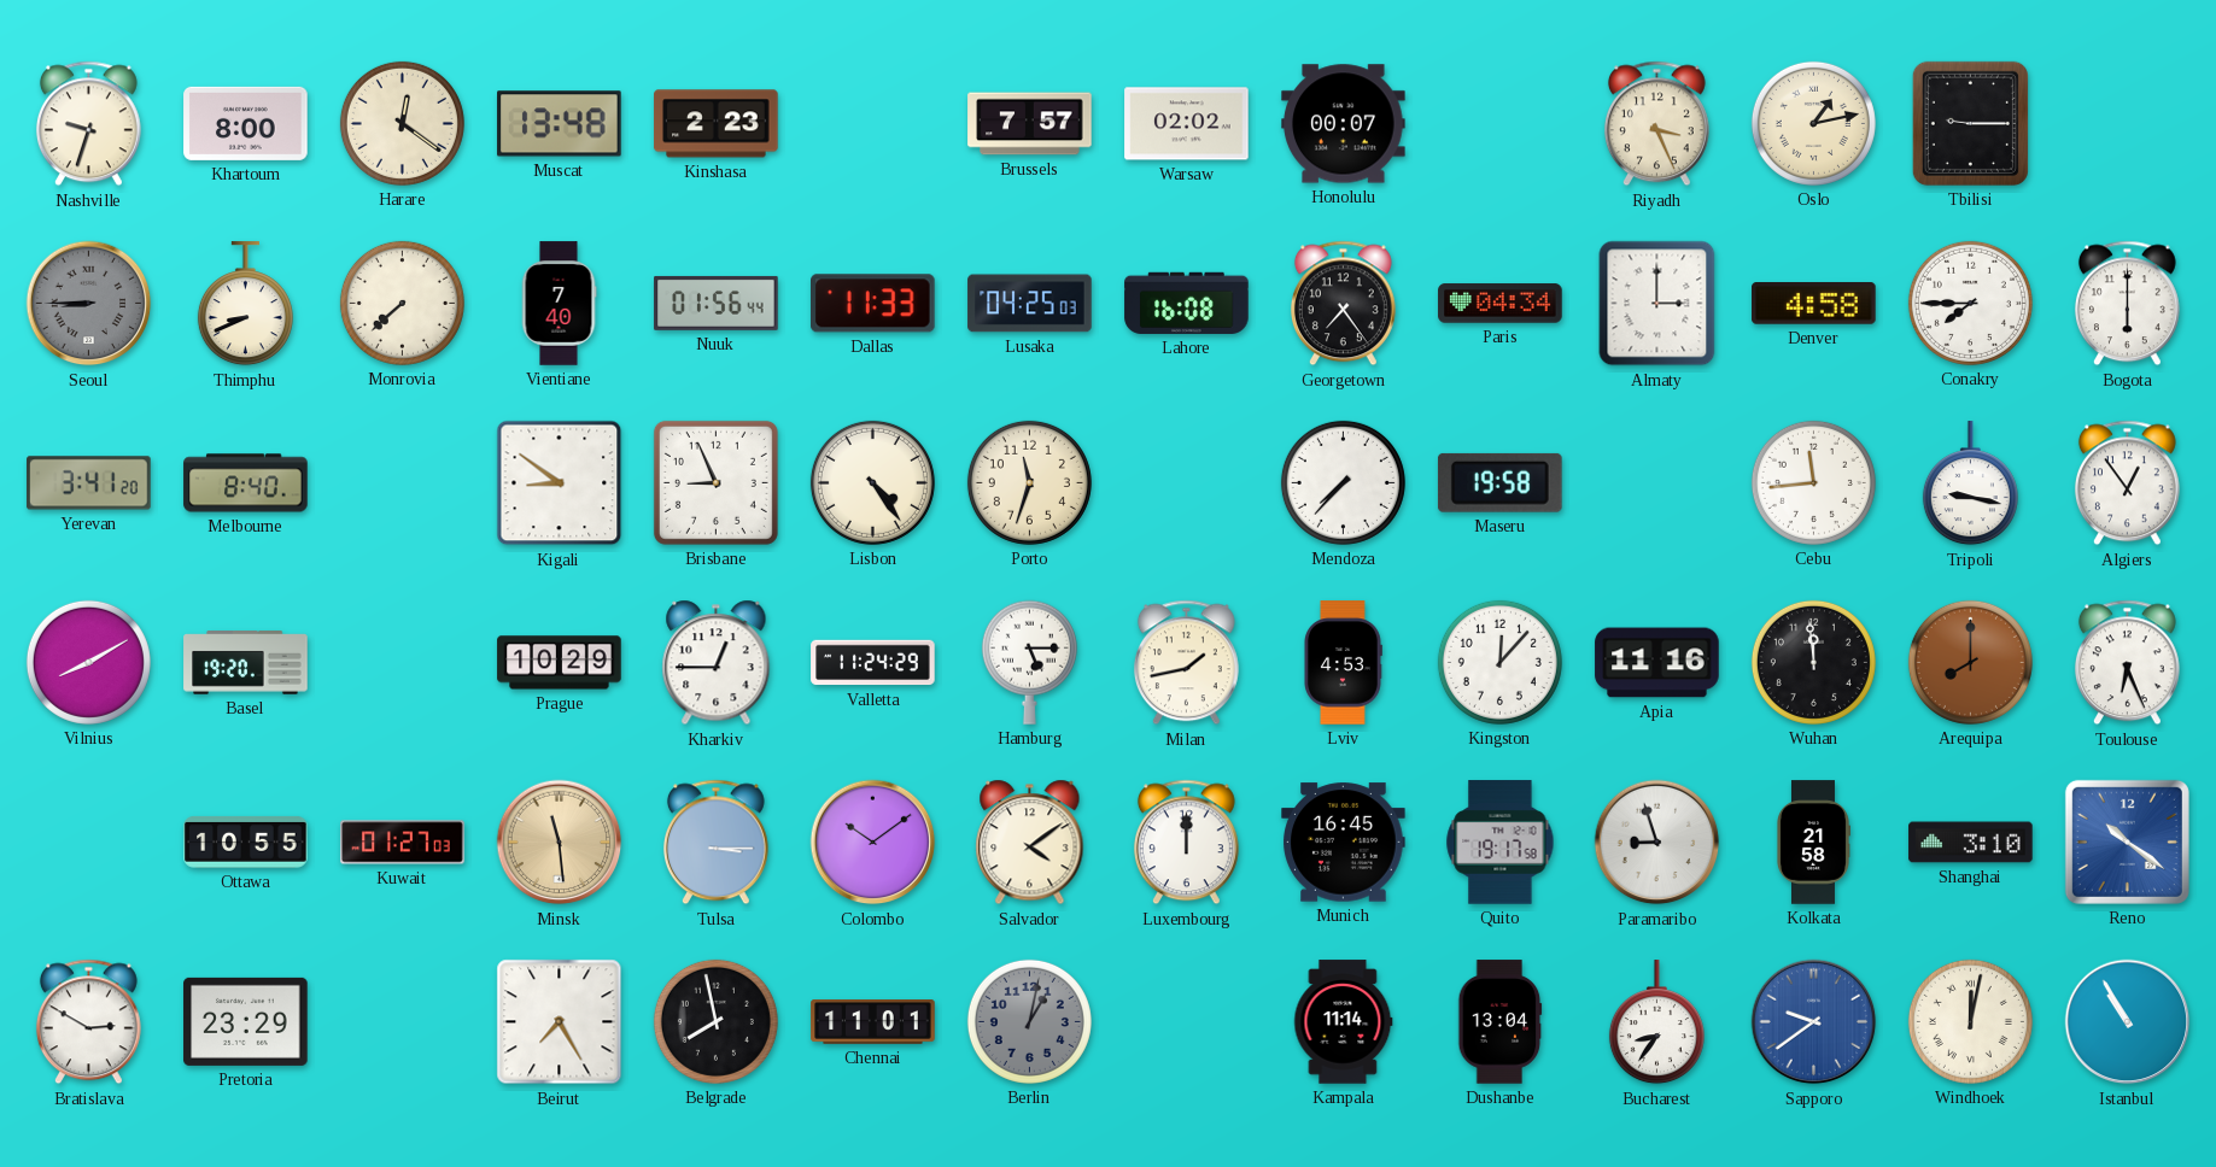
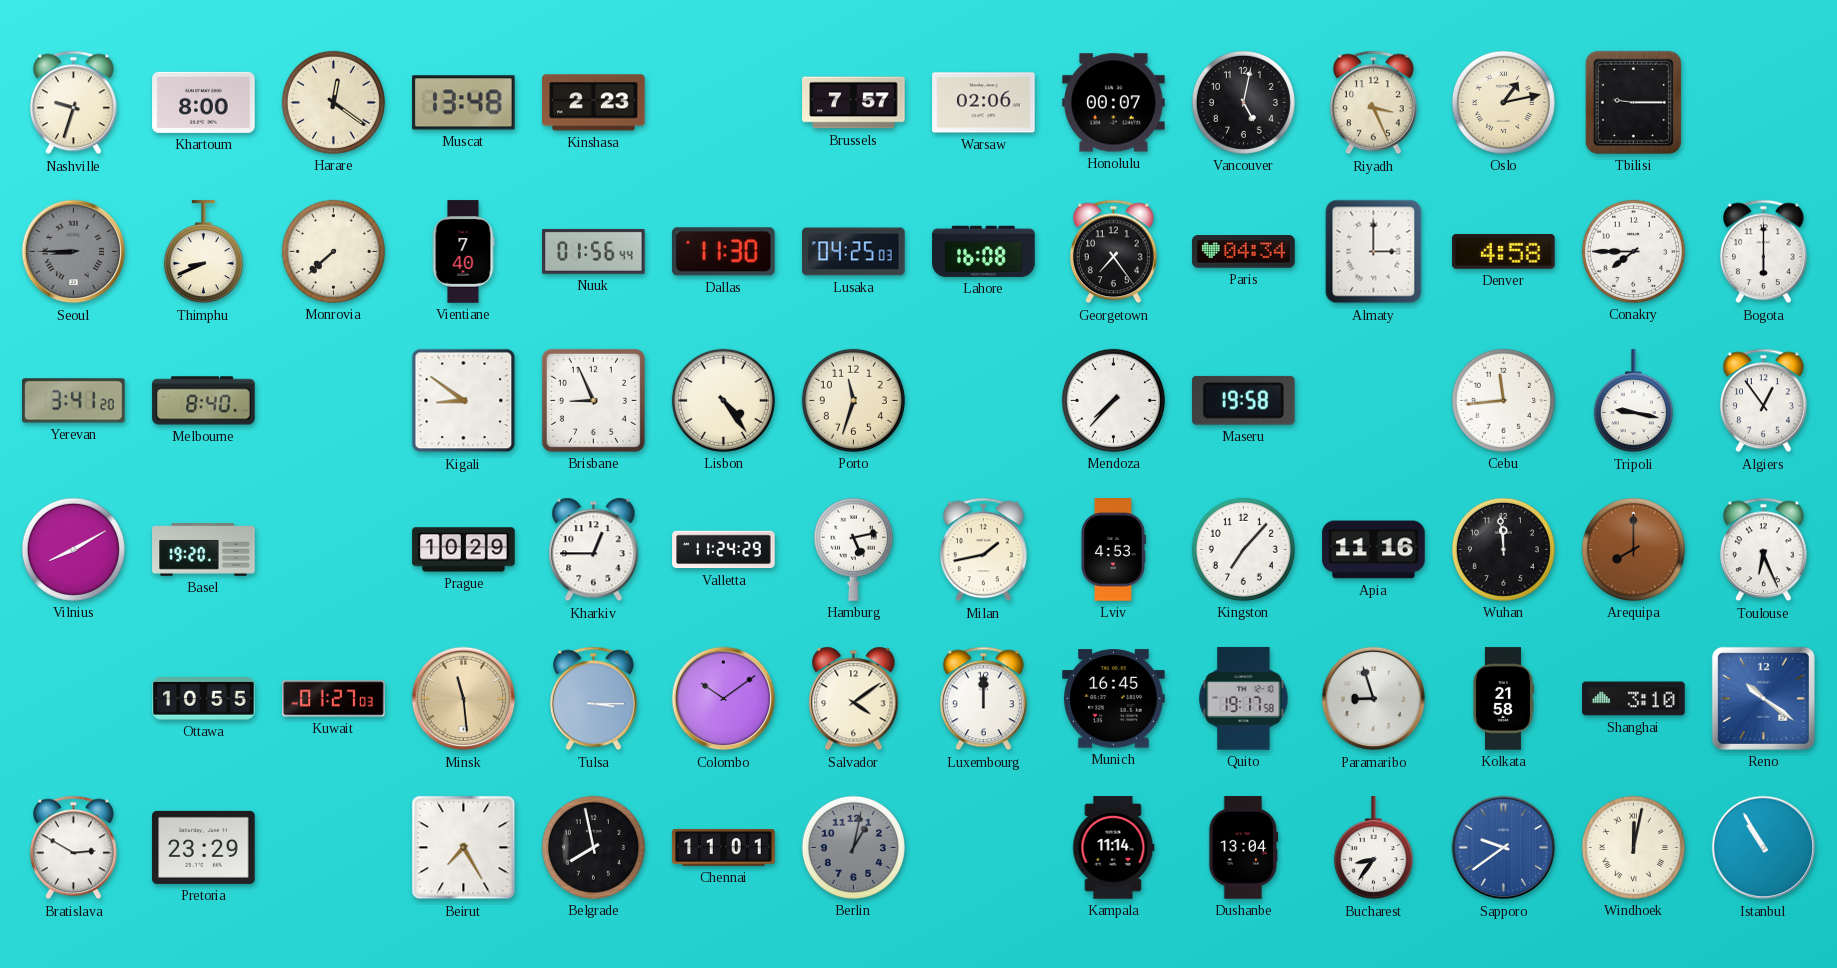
Warsaw: 02:02 -> 02:06
Vancouver: none -> 5:02
Dallas: 11:33 -> 11:30
Hamburg: 5:15 -> 5:13
Kingston: 12:07 -> 7:07
